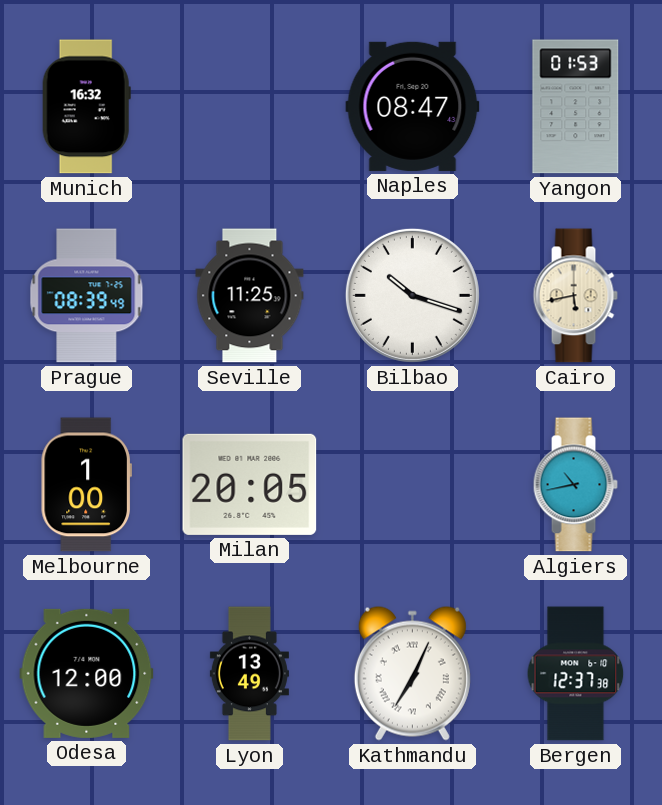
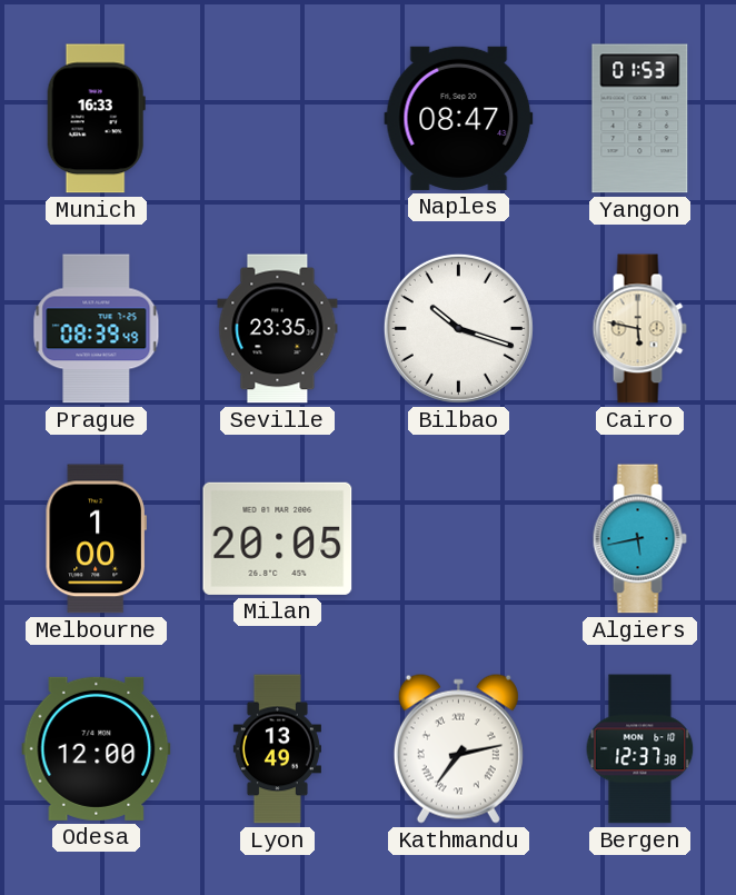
Munich: 16:32 -> 16:33
Seville: 11:25 -> 23:35
Cairo: 5:43 -> 5:47
Algiers: 10:43 -> 5:43
Kathmandu: 7:04 -> 7:13
